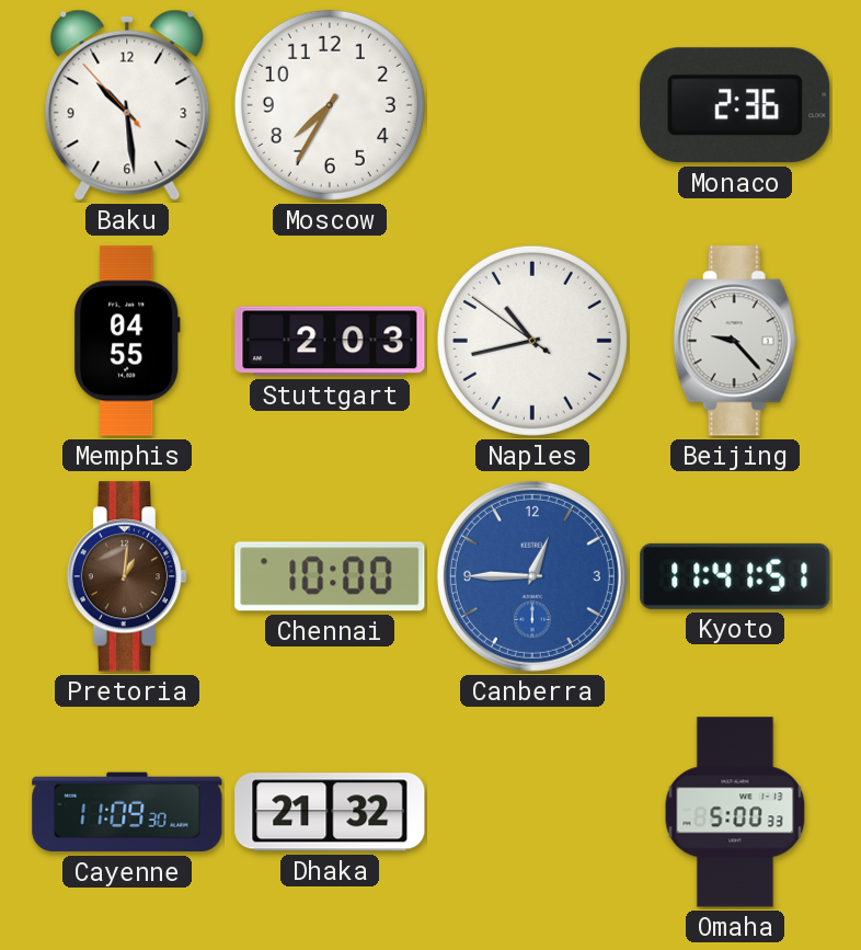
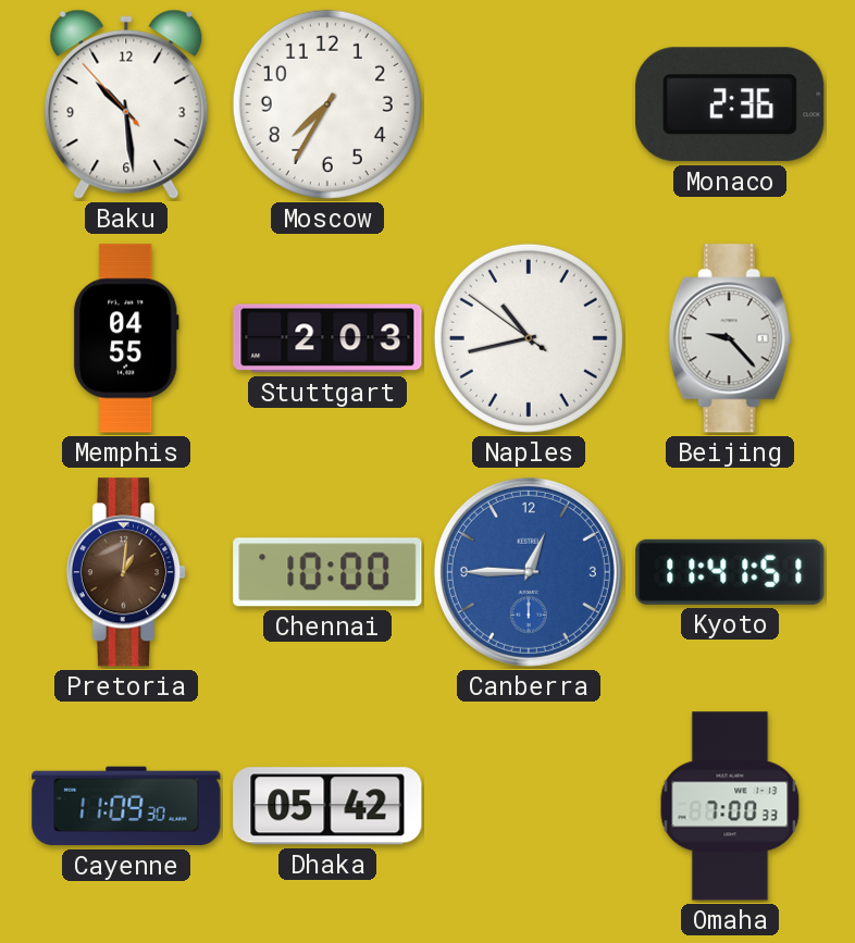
Dhaka: 21:32 -> 05:42
Omaha: 5:00 -> 7:00
